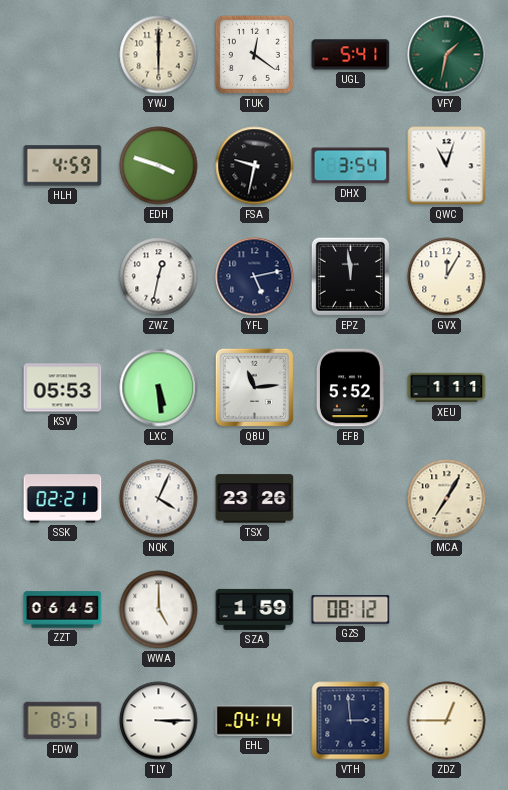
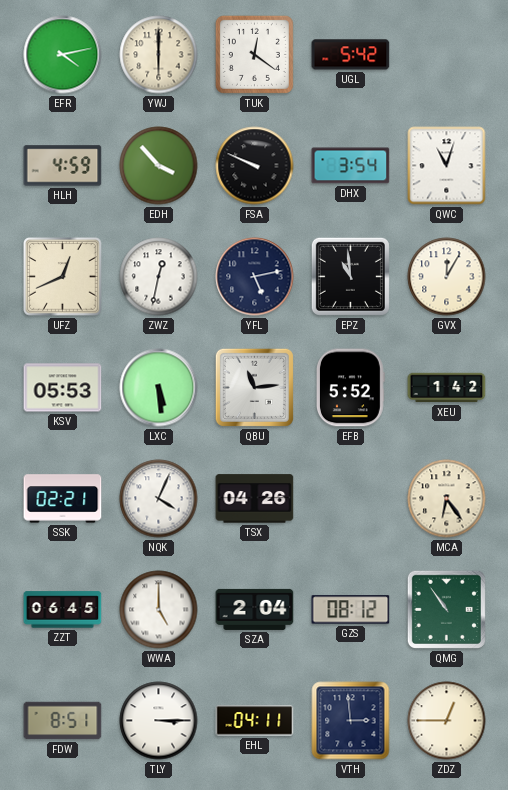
EFR: none -> 4:13
UGL: 5:41 -> 5:42
VFY: 1:32 -> none
EDH: 3:48 -> 3:53
FSA: 9:32 -> 9:49
UFZ: none -> 12:41
EPZ: 11:59 -> 10:59
XEU: 1:11 -> 1:42
TSX: 23:26 -> 04:26
MCA: 7:05 -> 6:24
SZA: 1:59 -> 2:04
QMG: none -> 10:54
EHL: 04:14 -> 04:11
